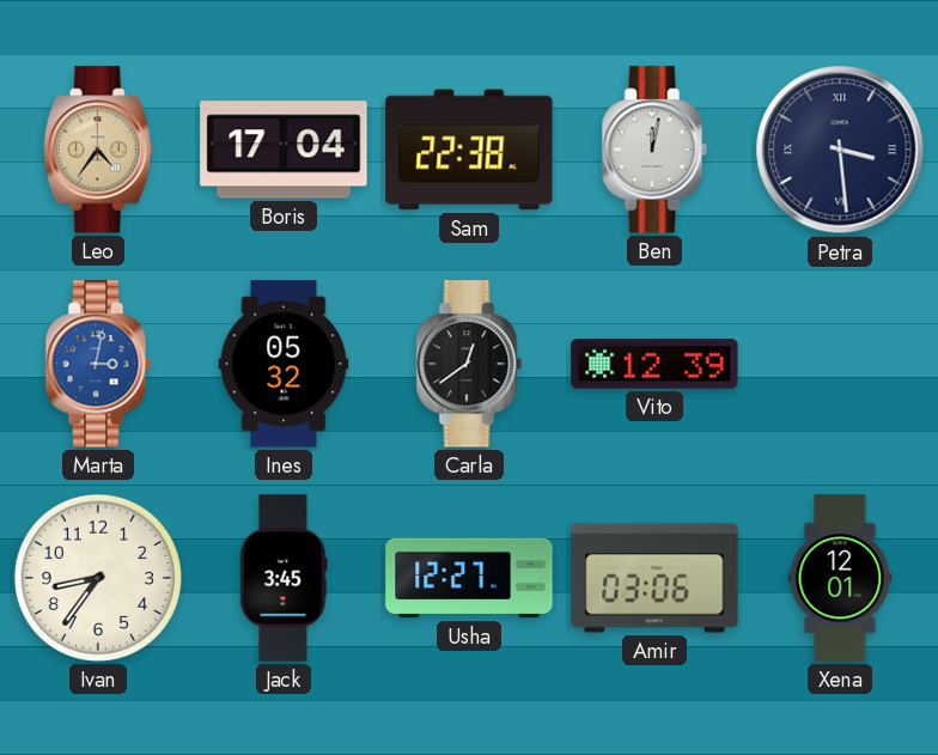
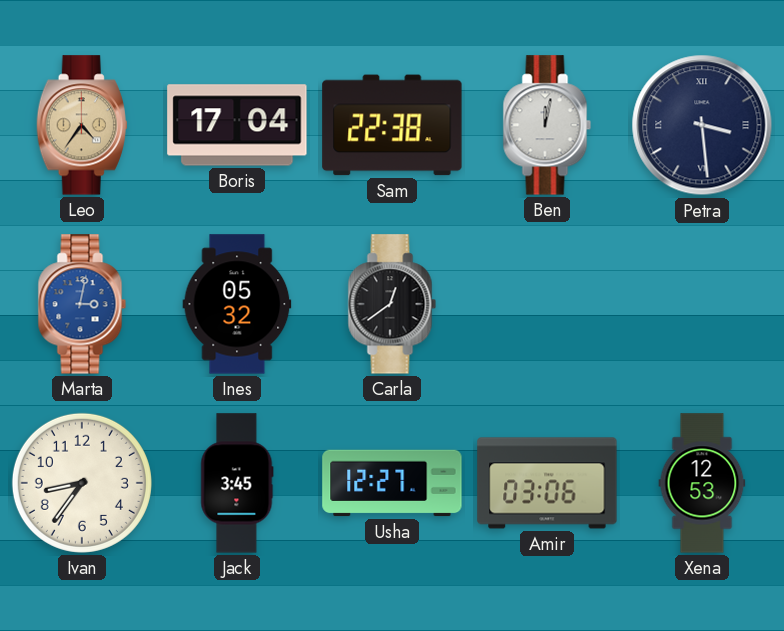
Vito: 12:39 -> none
Xena: 12:01 -> 12:53
